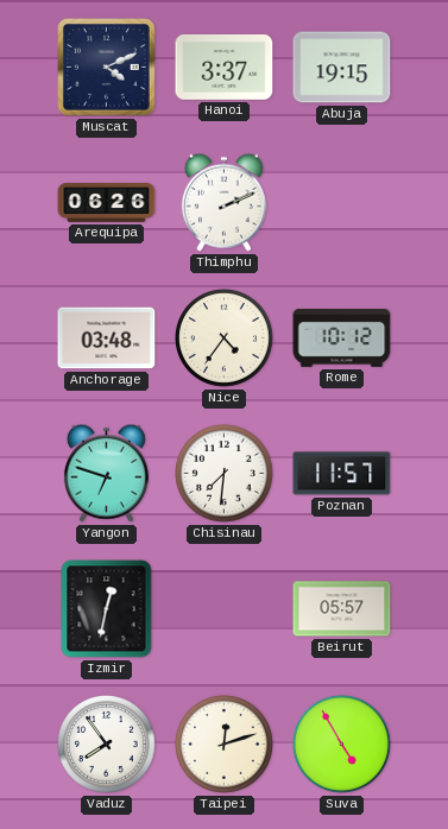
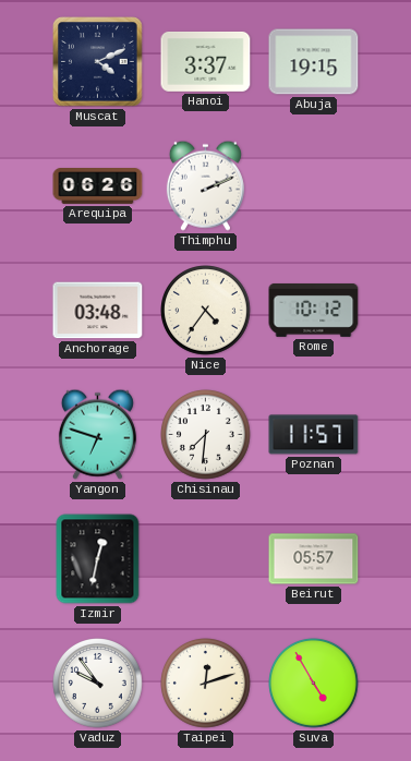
Vaduz: 7:54 -> 9:54
